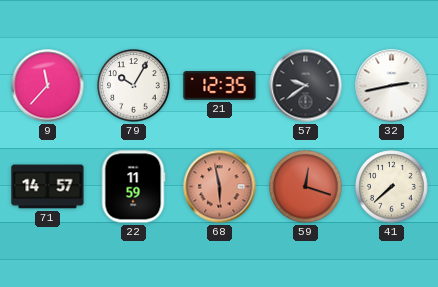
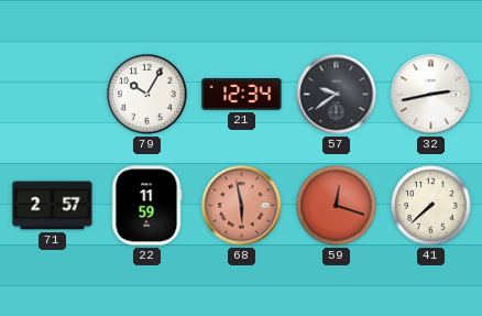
9: 11:37 -> none
21: 12:35 -> 12:34
71: 14:57 -> 2:57
